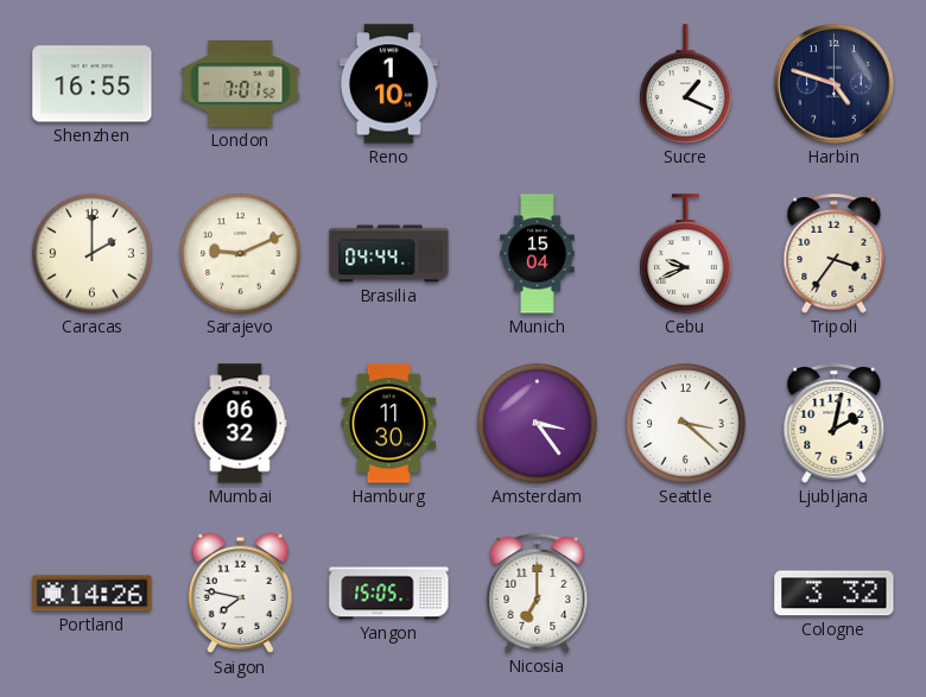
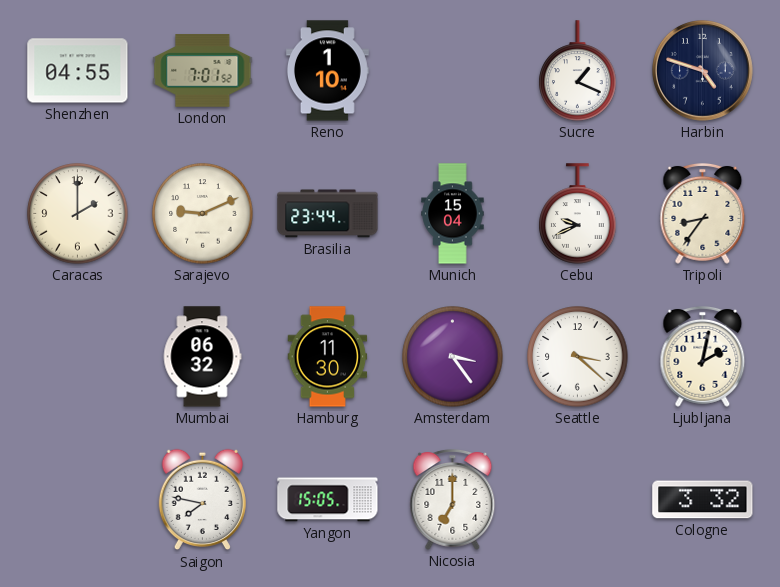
Shenzhen: 16:55 -> 04:55
Brasilia: 04:44 -> 23:44
Tripoli: 3:36 -> 8:36
Portland: 14:26 -> none
